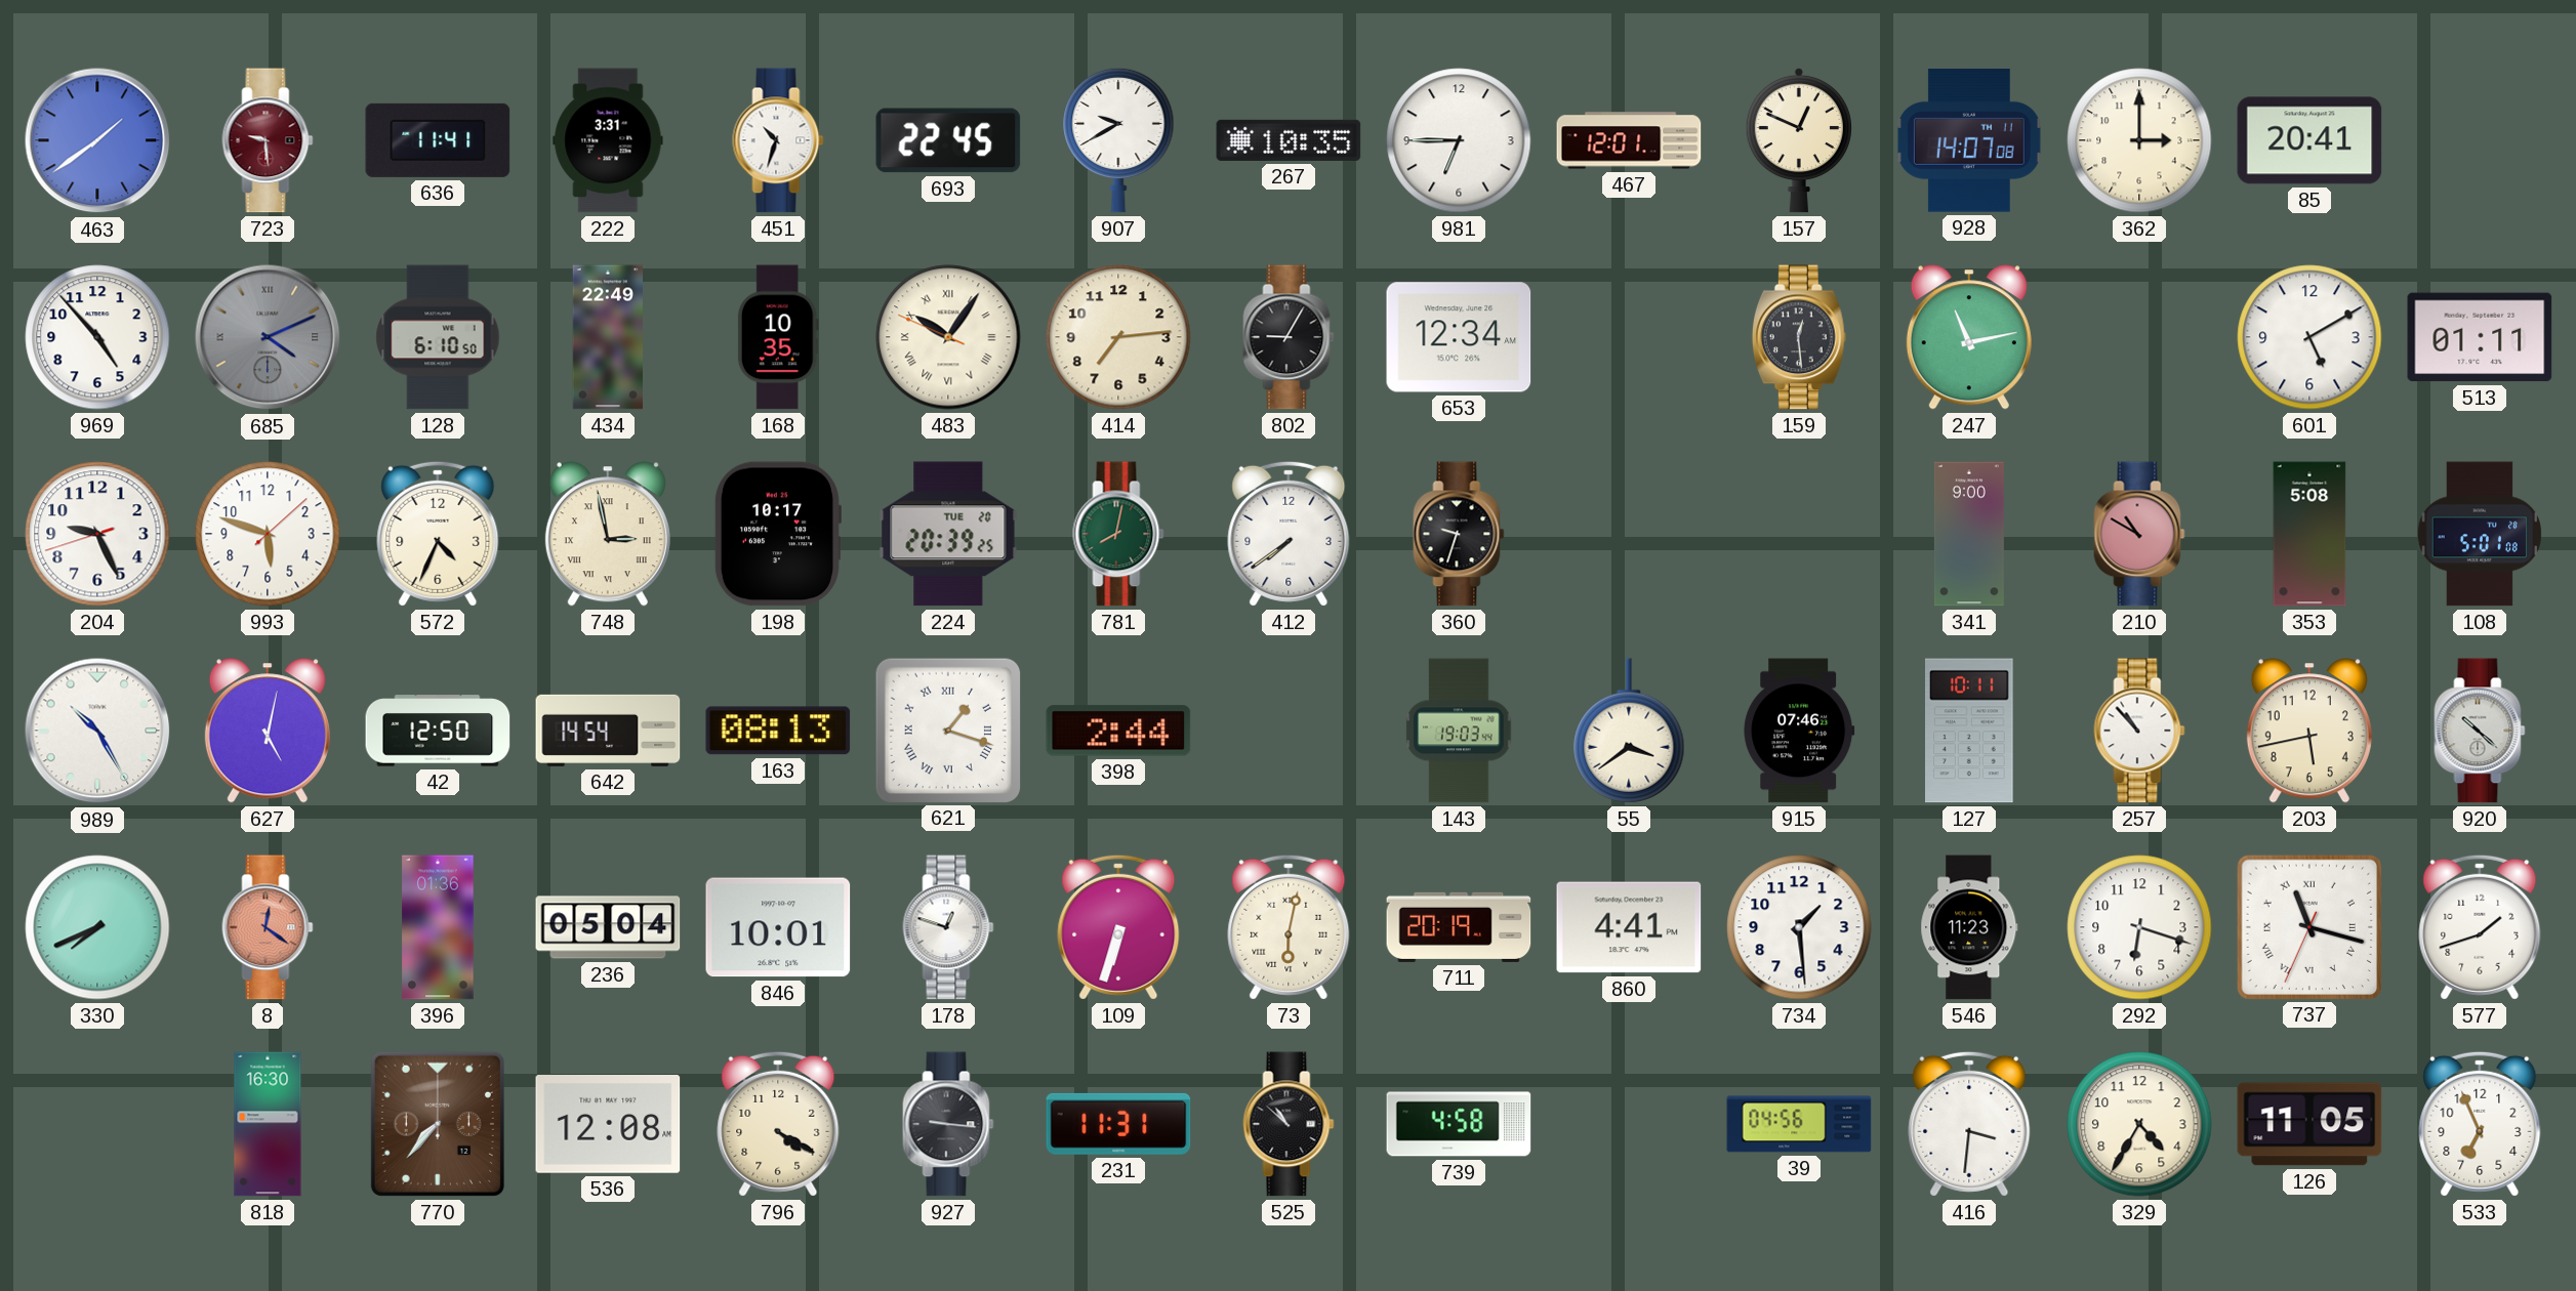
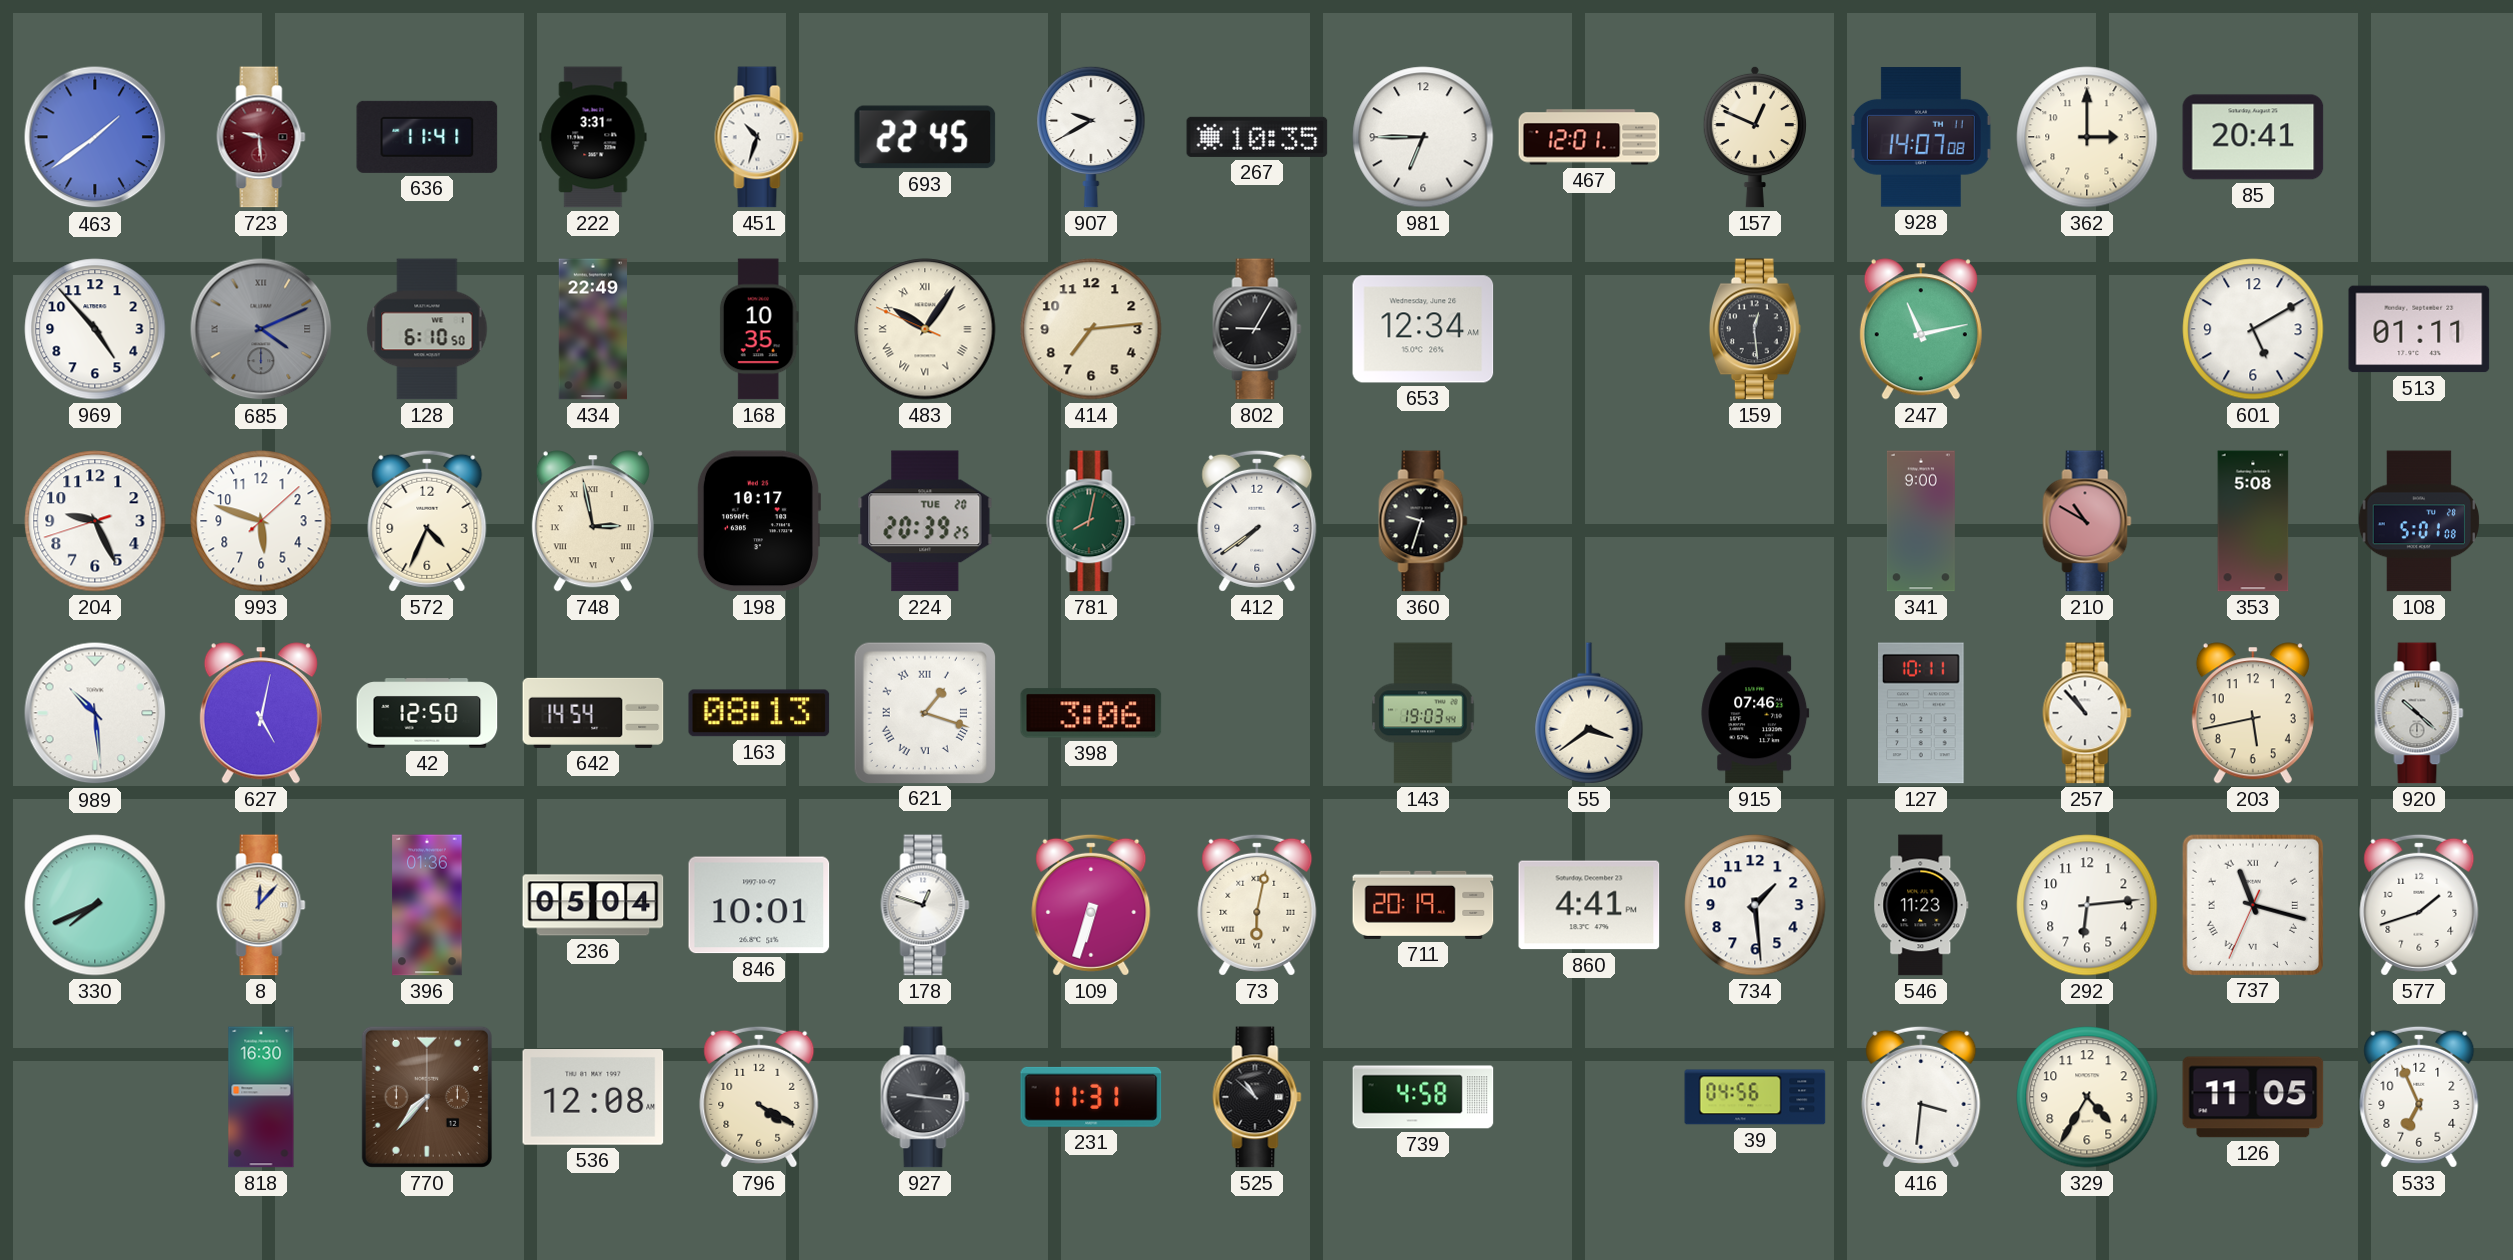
989: 10:25 -> 10:29
398: 2:44 -> 3:06
8: 12:21 -> 12:07
8 dial: salmon -> cream
292: 6:18 -> 6:14
